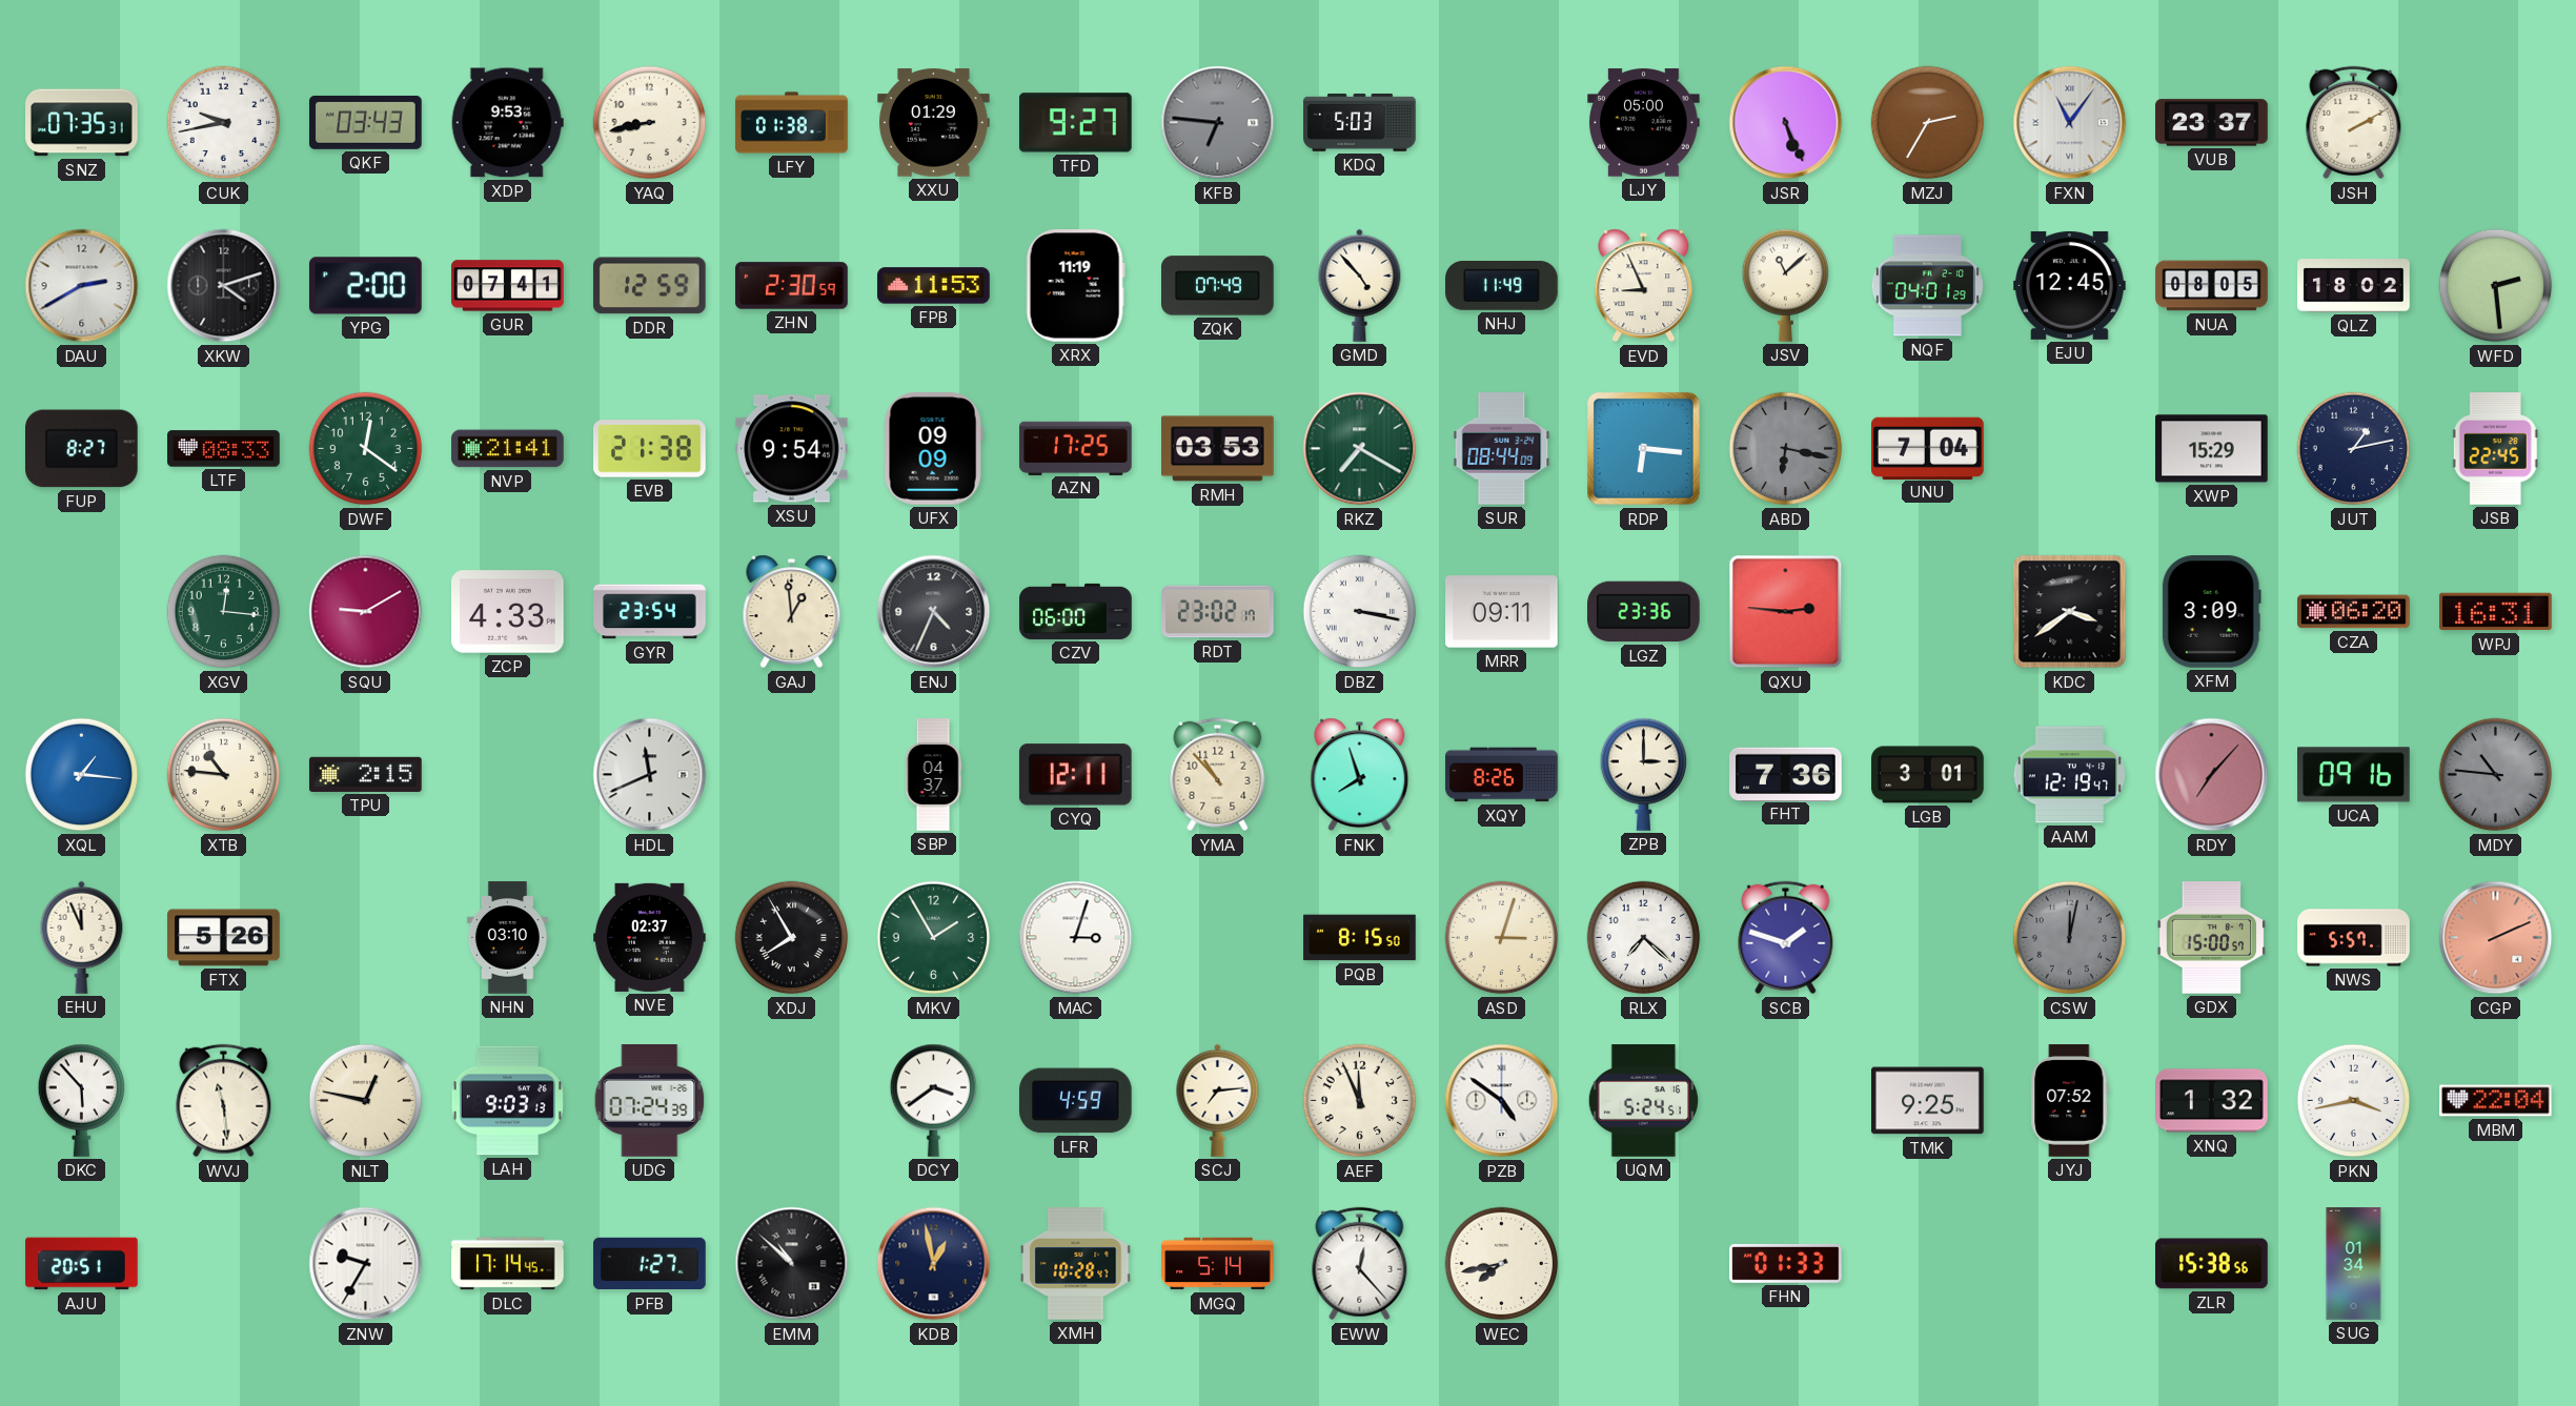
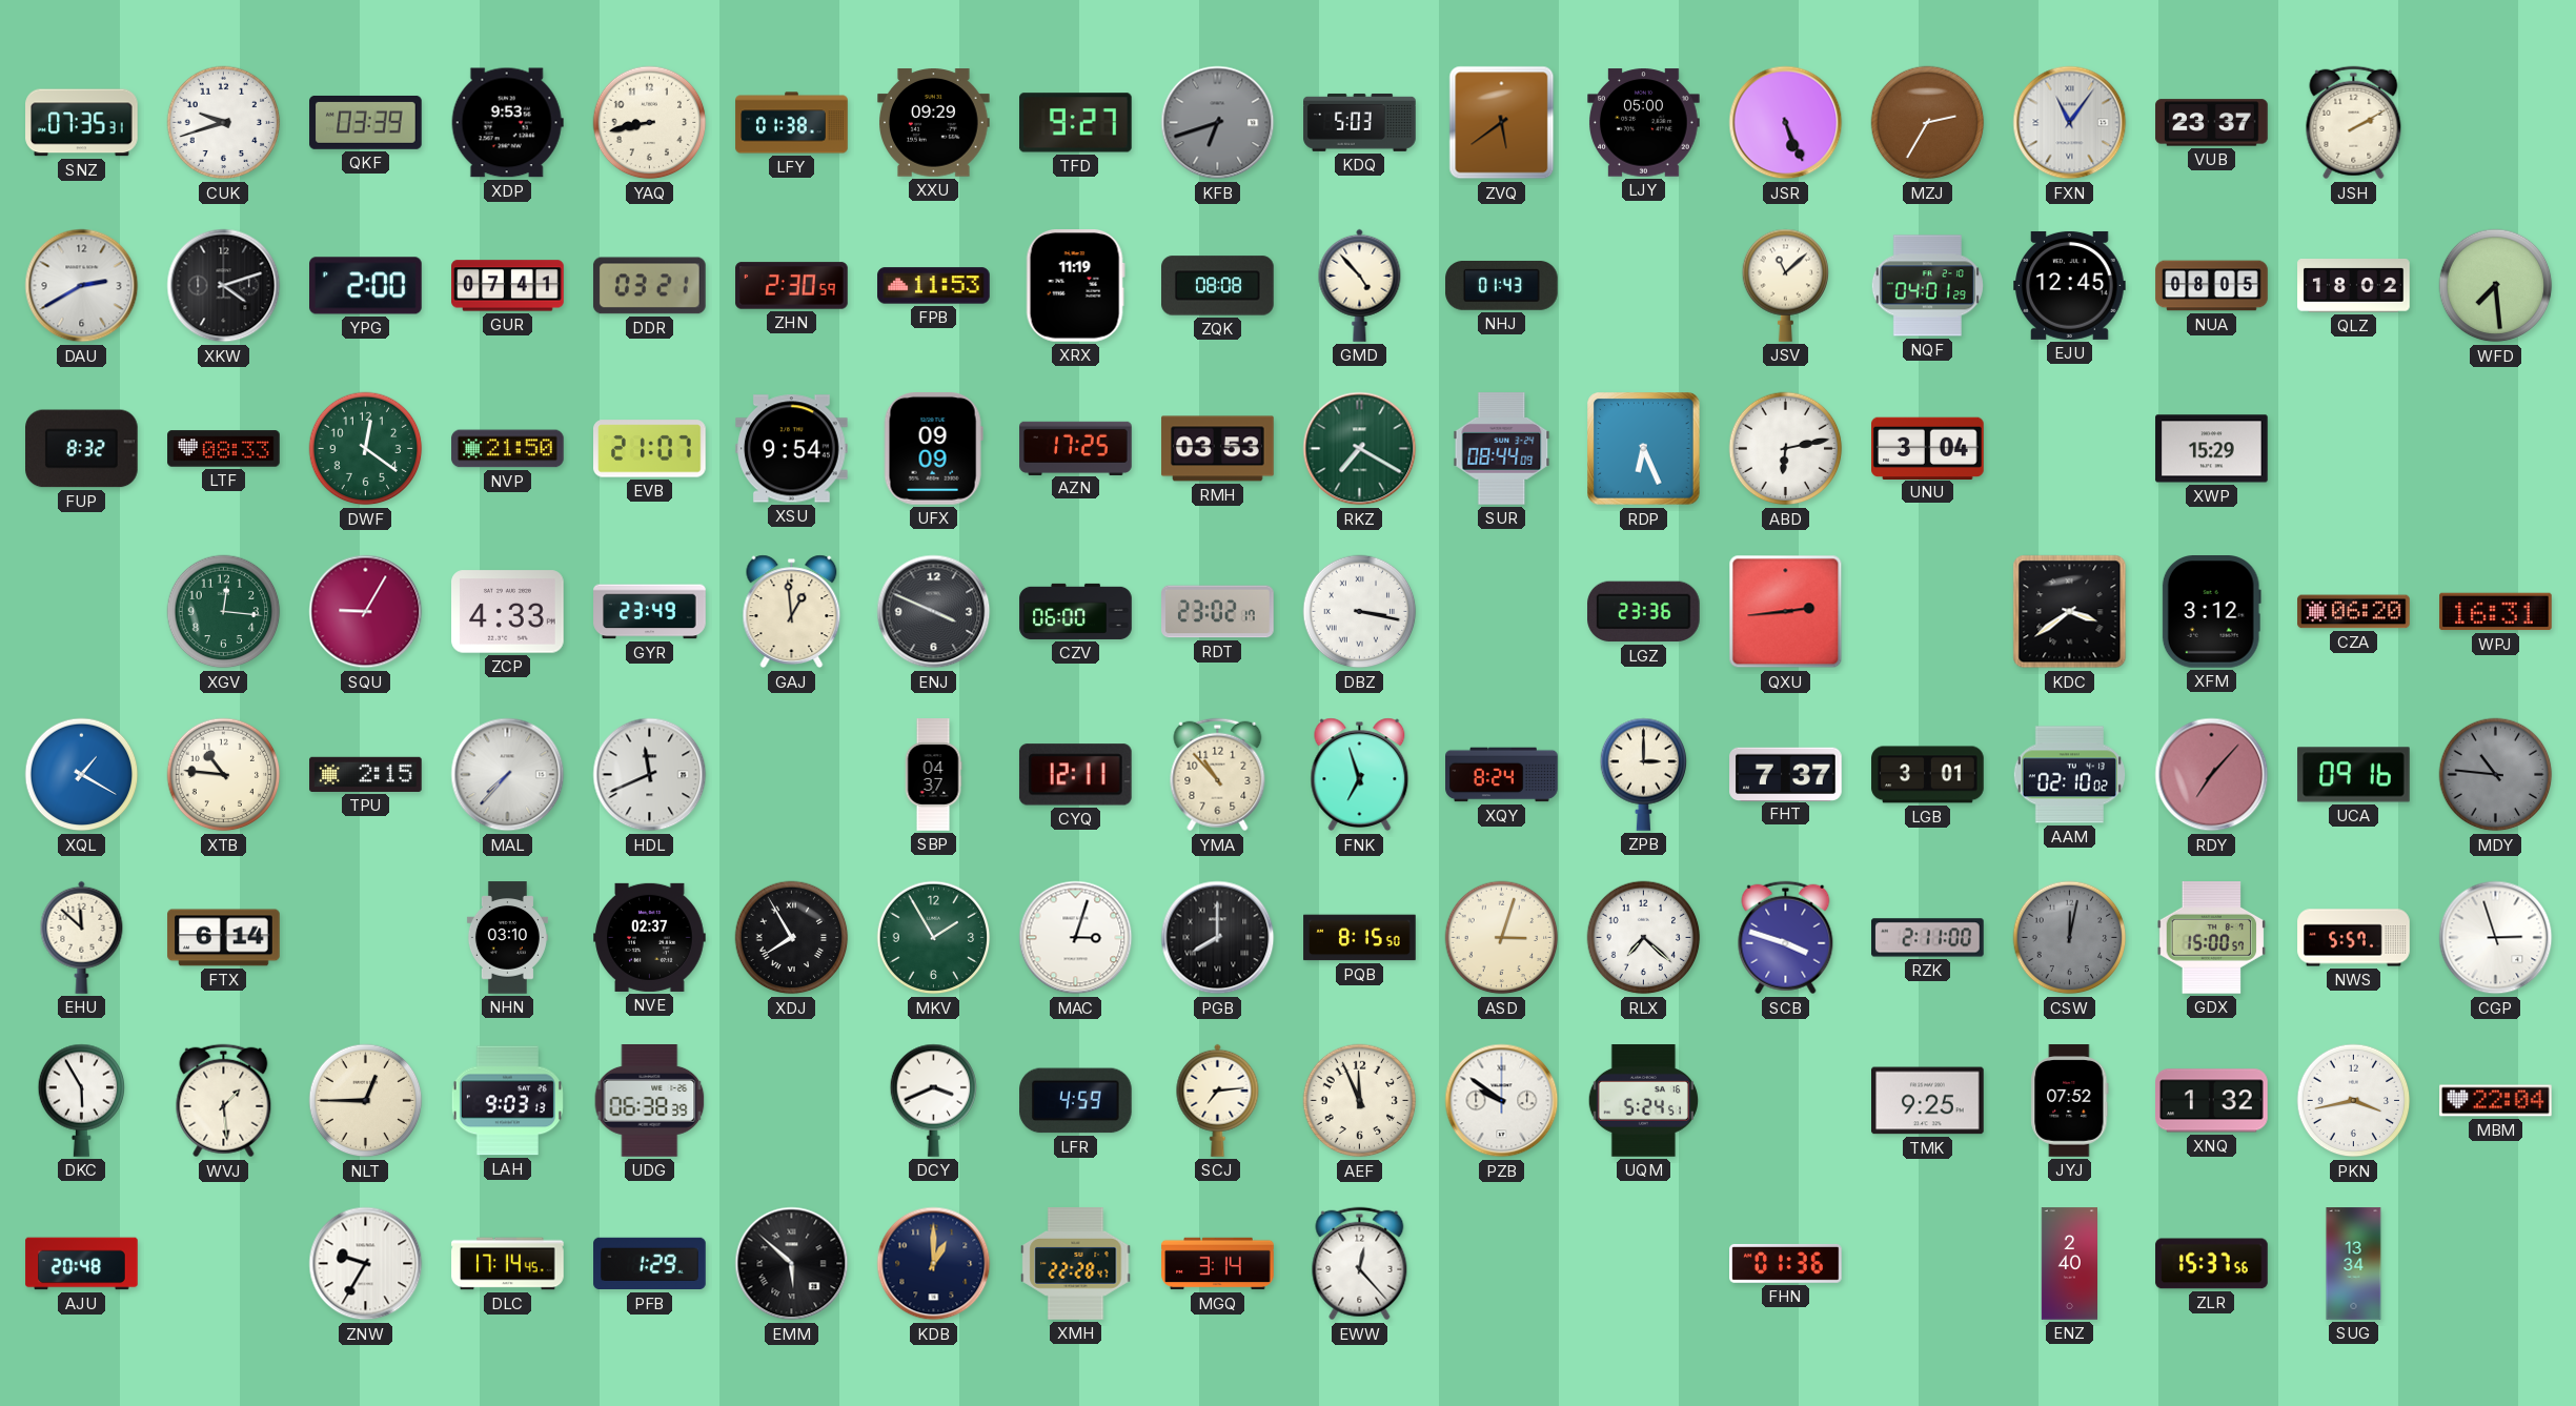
CUK: 9:43 -> 9:42
QKF: 03:43 -> 03:39
XXU: 01:29 -> 09:29
KFB: 6:46 -> 6:42
ZVQ: none -> 5:39
DDR: 12:59 -> 03:21
ZQK: 07:49 -> 08:08
NHJ: 11:49 -> 01:43
EVD: 8:56 -> none
WFD: 2:29 -> 7:29
FUP: 8:27 -> 8:32
NVP: 21:41 -> 21:50
EVB: 21:38 -> 21:07
RDP: 6:16 -> 6:26
ABD: 6:17 -> 6:13
ABD dial: grey -> white
UNU: 7:04 -> 3:04
JUT: 1:13 -> none
JSB: 22:45 -> none
SQU: 9:10 -> 9:05
GYR: 23:54 -> 23:49
ENJ: 4:34 -> 3:49
MRR: 09:11 -> none
QXU: 2:46 -> 2:44
XFM: 3:09 -> 3:12
XQL: 1:16 -> 1:20
MAL: none -> 7:37
FNK: 7:57 -> 6:57
XQY: 8:26 -> 8:24
FHT: 7:36 -> 7:37
AAM: 12:19 -> 02:10
EHU: 11:56 -> 11:52
FTX: 5:26 -> 6:14
PGB: none -> 8:00
SCB: 1:48 -> 3:48
RZK: none -> 2:11
CGP: 2:11 -> 2:57
CGP dial: salmon -> white
DKC: 5:53 -> 5:55
WVJ: 11:29 -> 1:29
NLT: 12:47 -> 12:45
UDG: 07:24 -> 06:38
DCY: 3:39 -> 3:41
PZB: 4:51 -> 9:51
AJU: 20:51 -> 20:48
PFB: 1:27 -> 1:29
EMM: 10:52 -> 5:52
KDB: 12:58 -> 1:00
XMH: 10:28 -> 22:28
MGQ: 5:14 -> 3:14
WEC: 7:43 -> none
FHN: 01:33 -> 01:36
ENZ: none -> 2:40
ZLR: 15:38 -> 15:37
SUG: 01:34 -> 13:34
